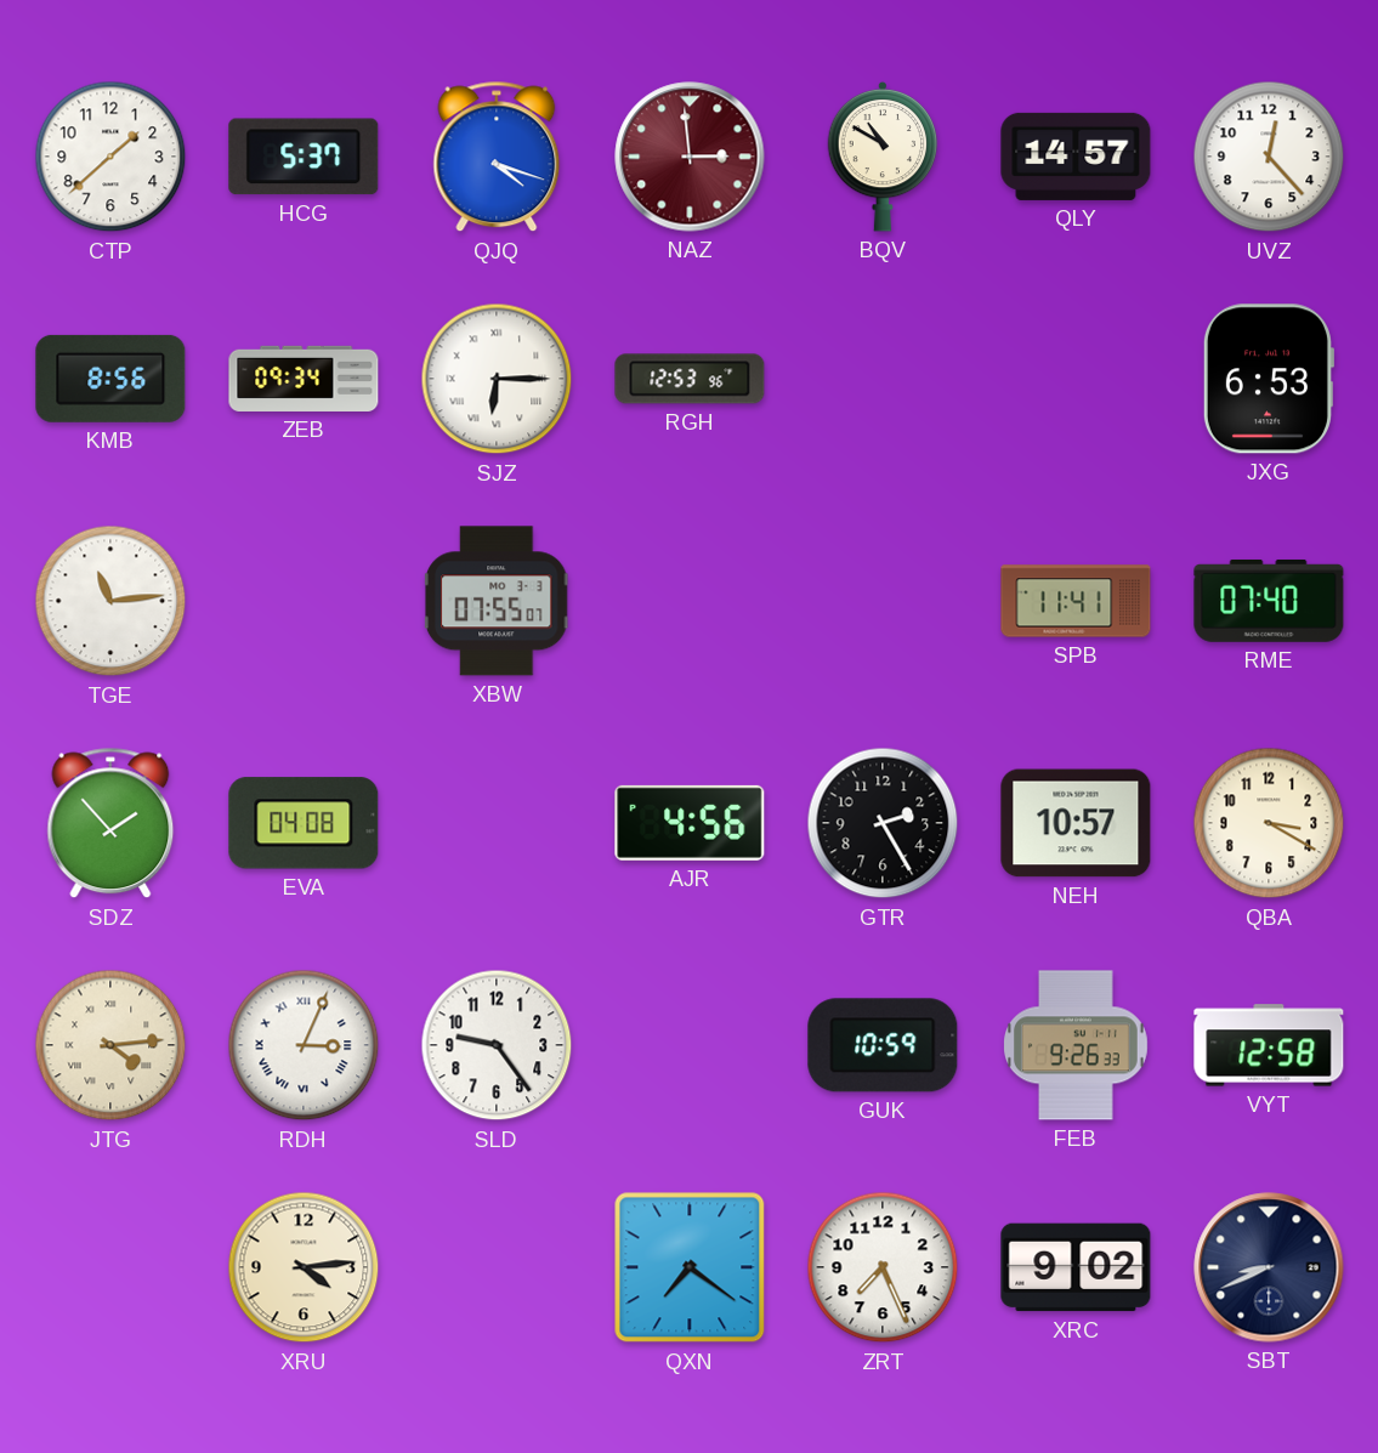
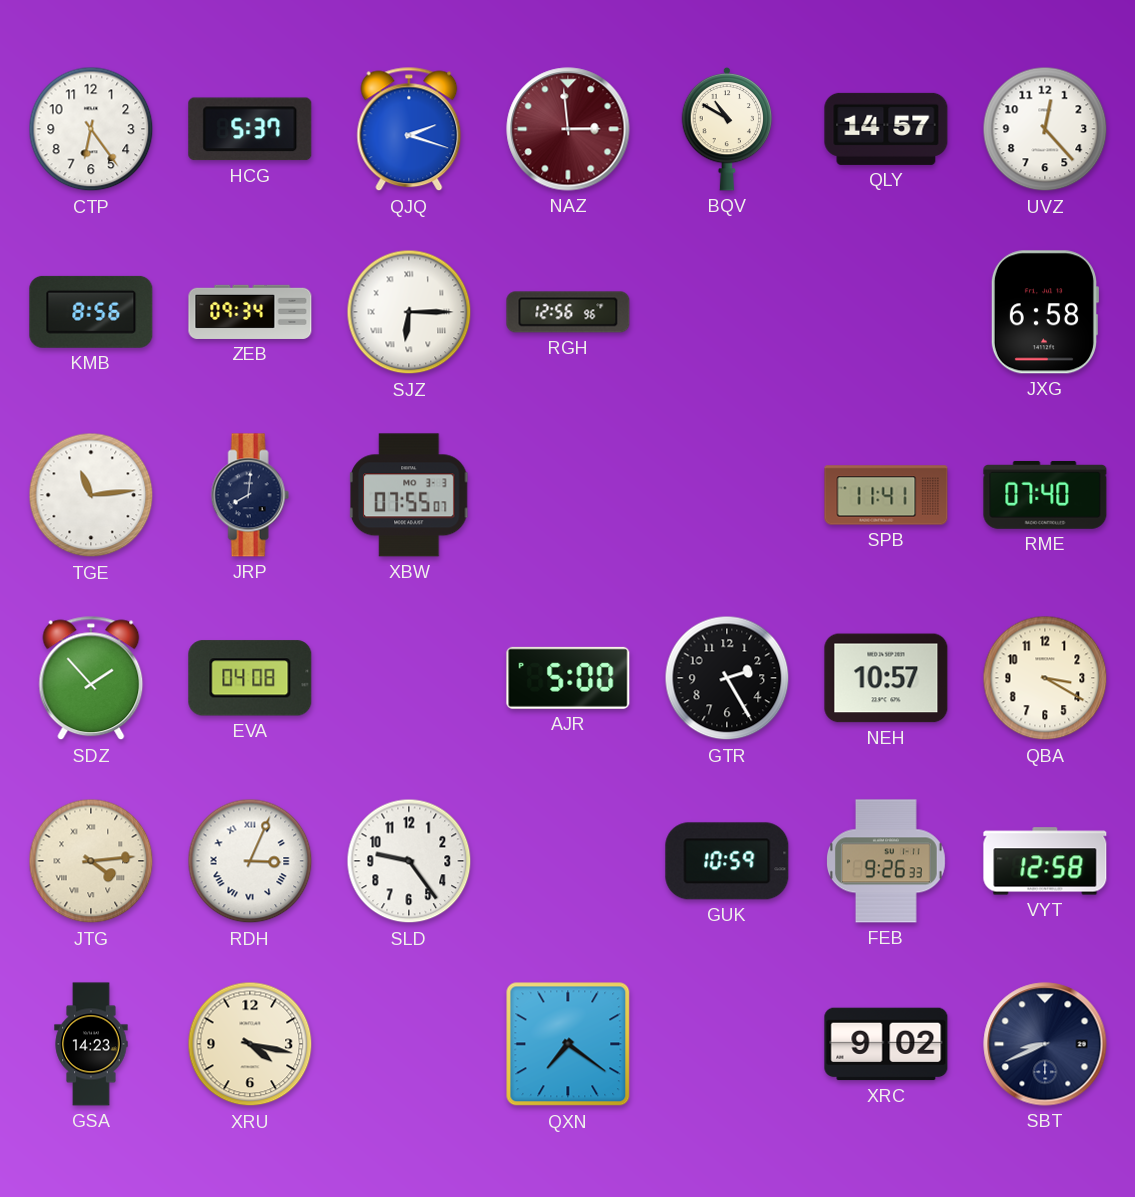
CTP: 1:38 -> 6:24
QJQ: 4:18 -> 2:18
RGH: 12:53 -> 12:56
JXG: 6:53 -> 6:58
JRP: none -> 8:01
AJR: 4:56 -> 5:00
GSA: none -> 14:23
XRU: 4:14 -> 4:17
ZRT: 7:26 -> none
